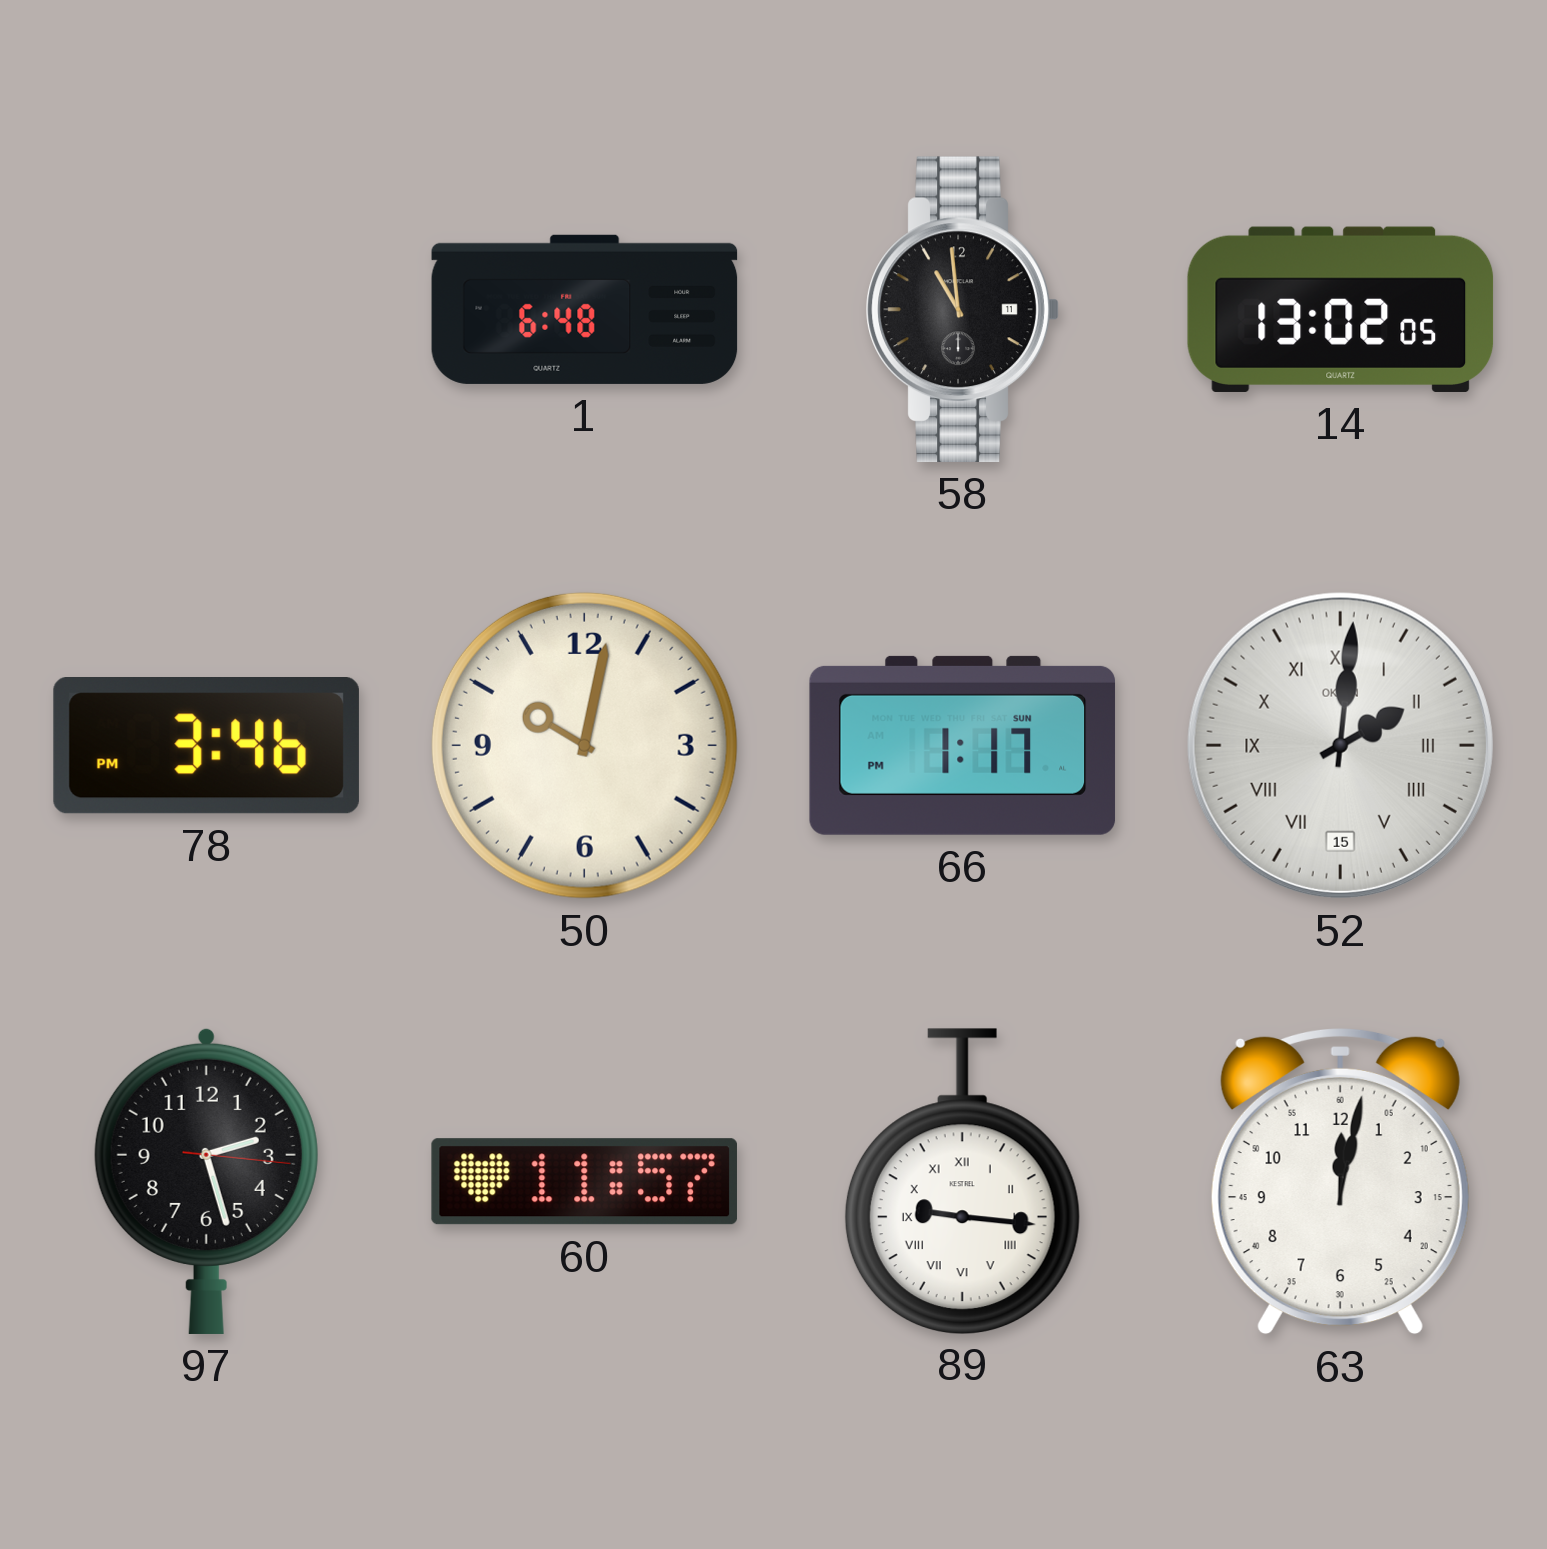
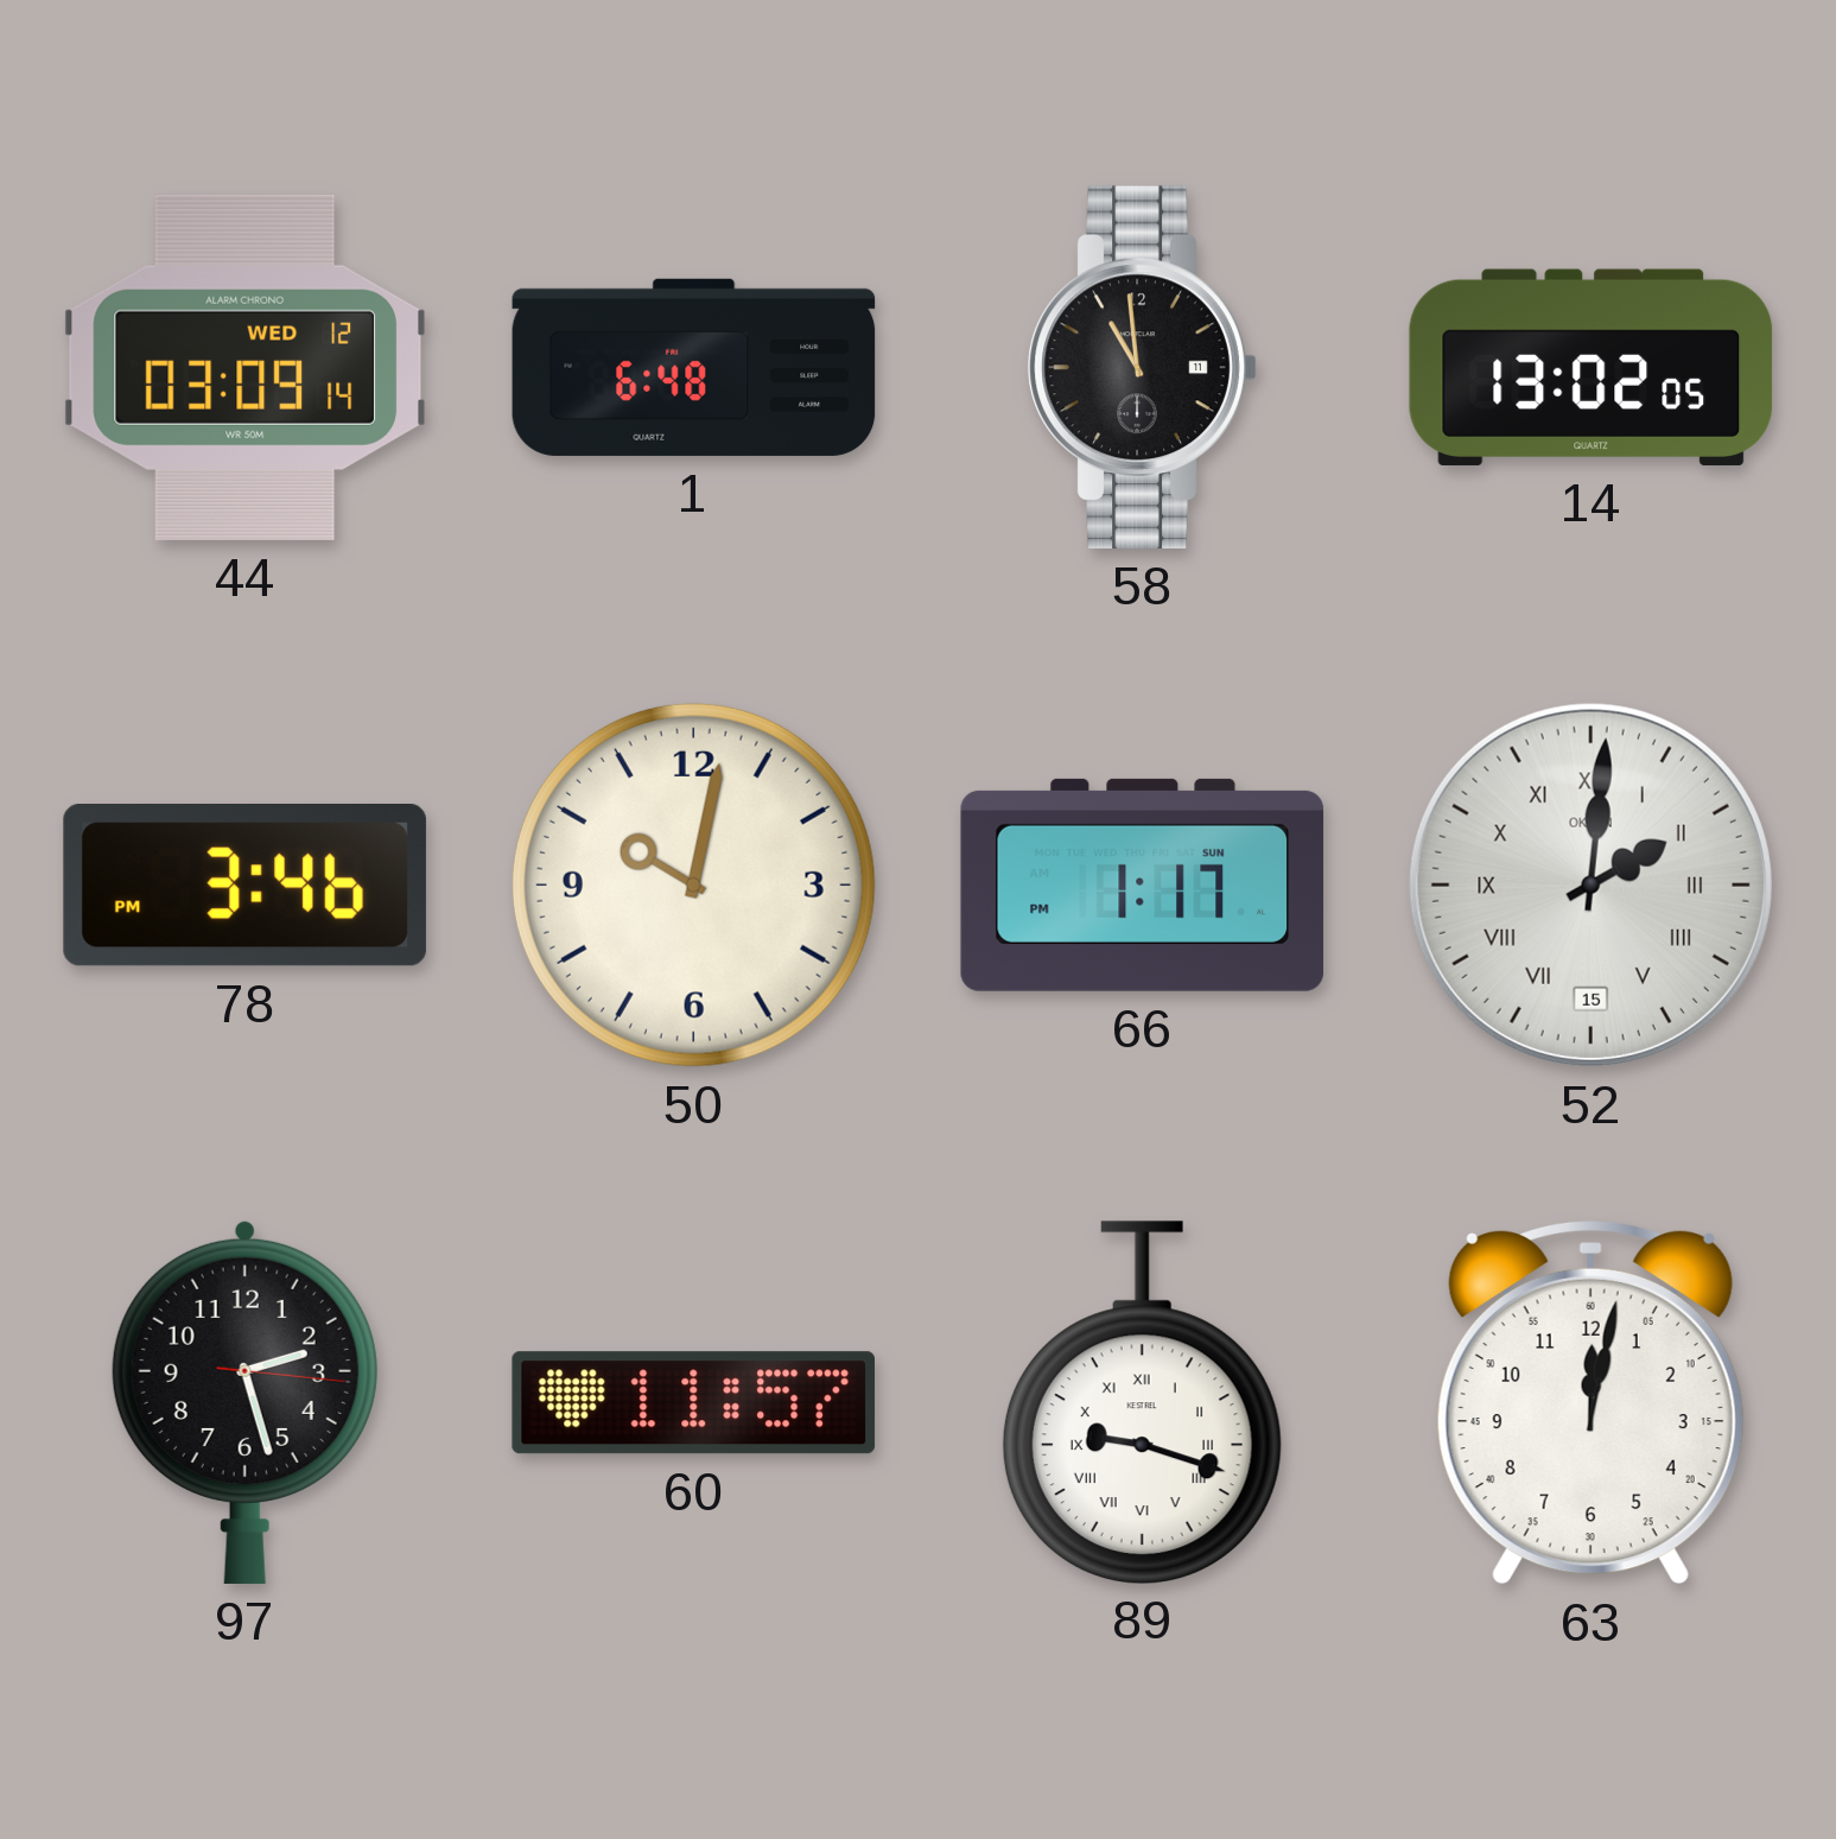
44: none -> 03:09
89: 9:16 -> 9:18
